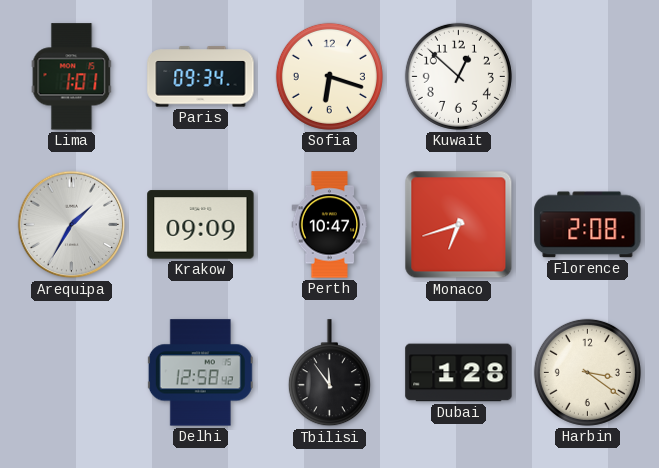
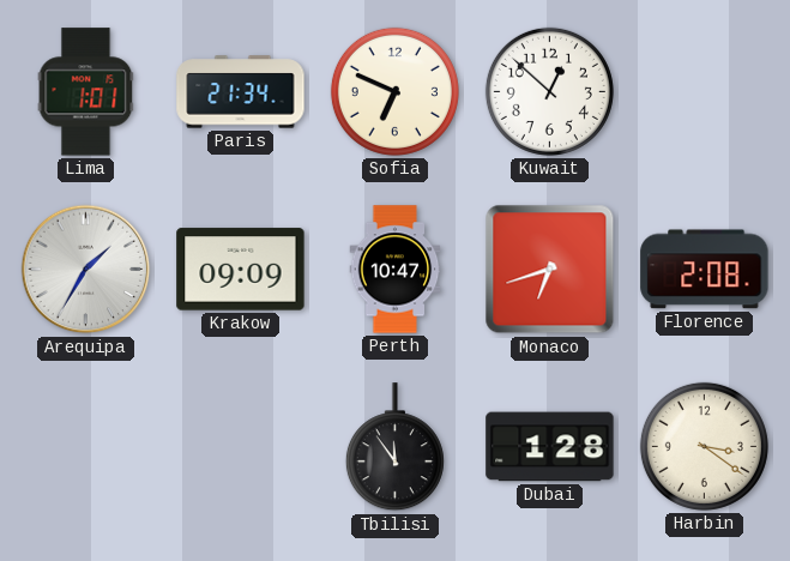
Paris: 09:34 -> 21:34
Sofia: 6:18 -> 6:49
Delhi: 12:58 -> none
